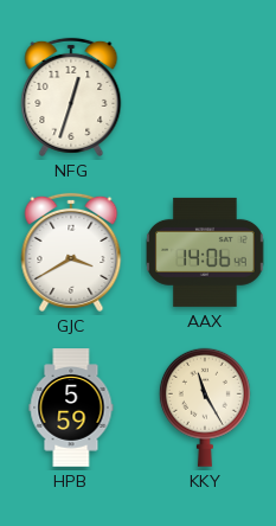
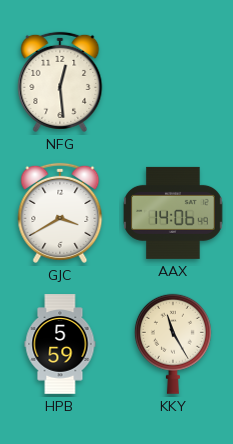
NFG: 12:33 -> 12:29
